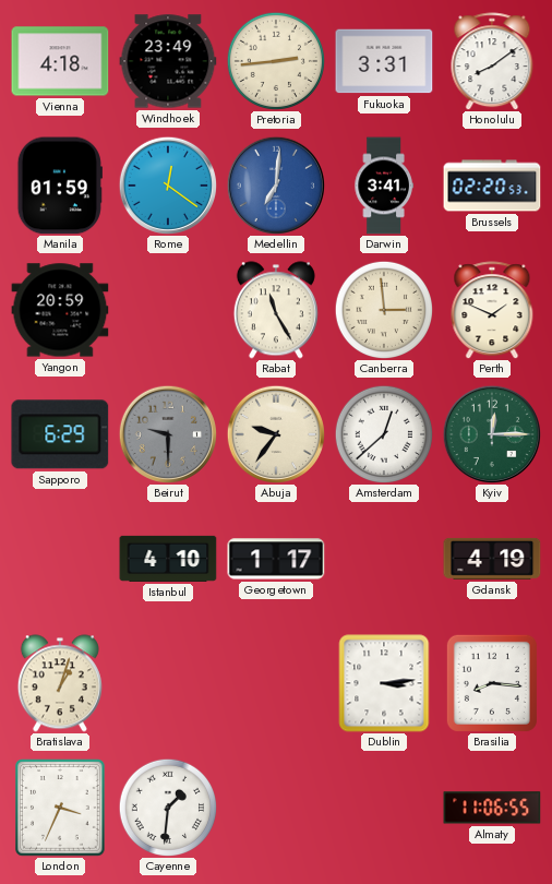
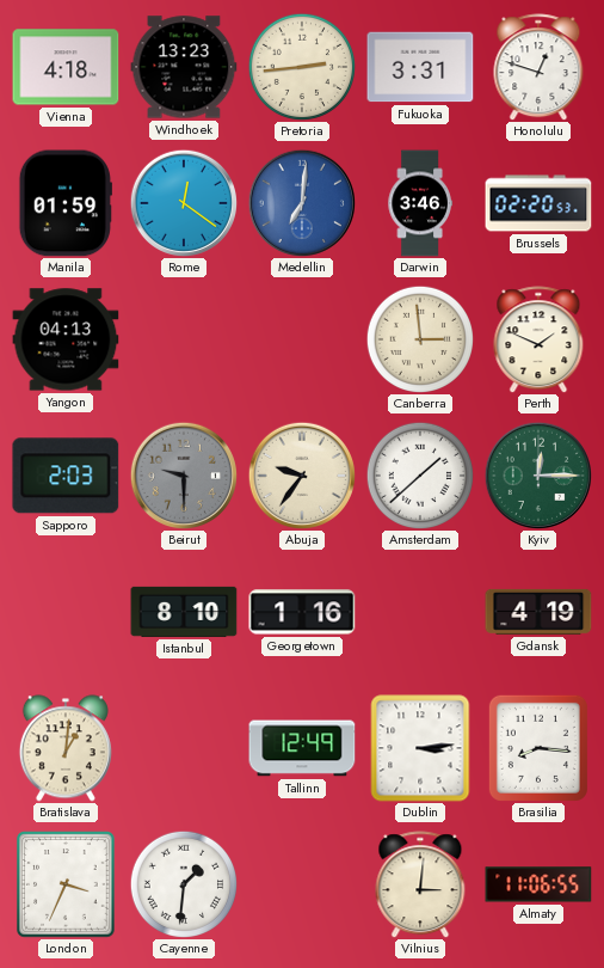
Windhoek: 23:49 -> 13:23
Honolulu: 8:09 -> 12:48
Darwin: 3:41 -> 3:46
Yangon: 20:59 -> 04:13
Rabat: 11:25 -> none
Sapporo: 6:29 -> 2:03
Amsterdam: 12:38 -> 1:38
Istanbul: 4:10 -> 8:10
Georgetown: 1:17 -> 1:16
Bratislava: 1:03 -> 1:01
Tallinn: none -> 12:49
Vilnius: none -> 3:01
